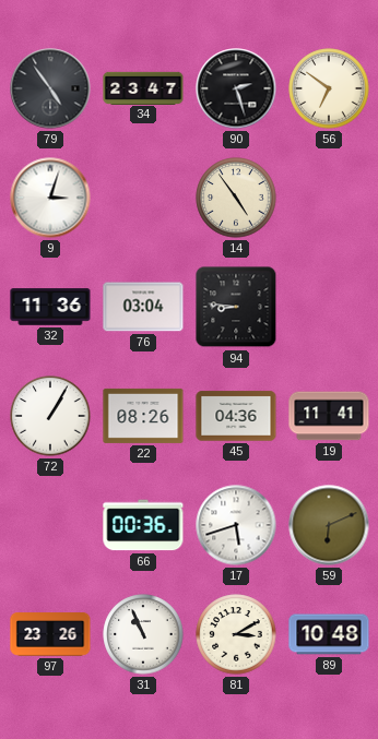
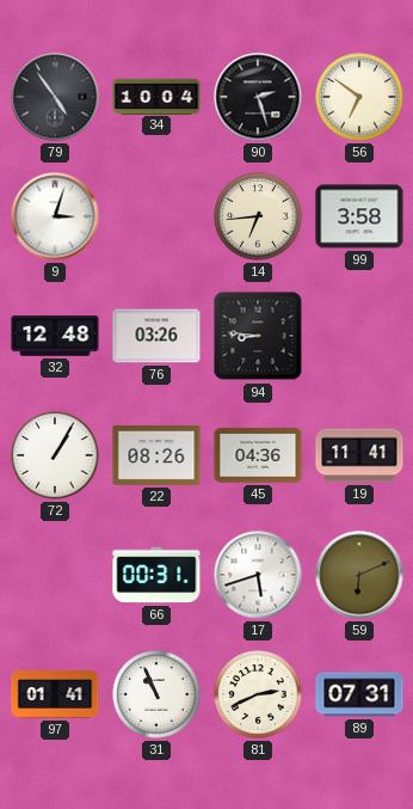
34: 23:47 -> 10:04
14: 4:54 -> 6:44
99: none -> 3:58
32: 11:36 -> 12:48
76: 03:04 -> 03:26
66: 00:36 -> 00:31
97: 23:26 -> 01:41
81: 3:10 -> 2:41
89: 10:48 -> 07:31
